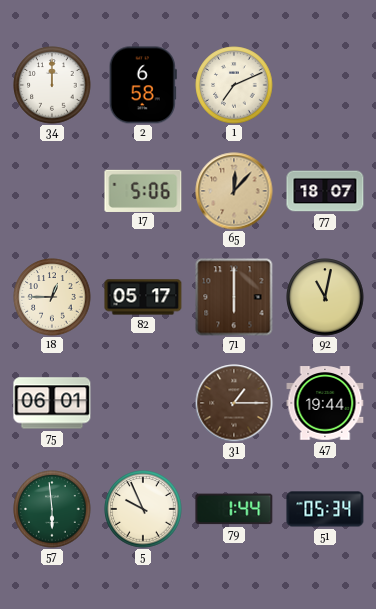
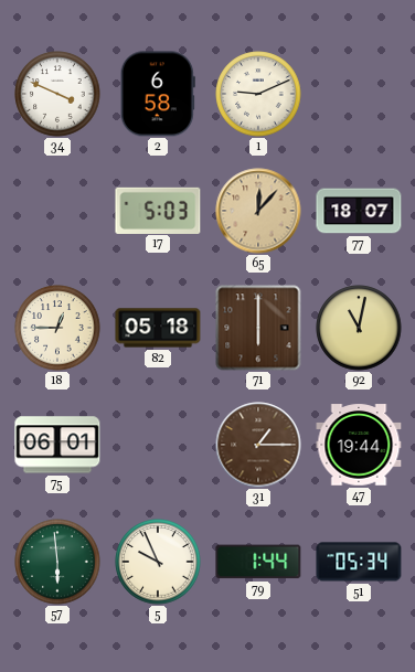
34: 12:00 -> 3:49
1: 7:11 -> 9:11
17: 5:06 -> 5:03
82: 05:17 -> 05:18
